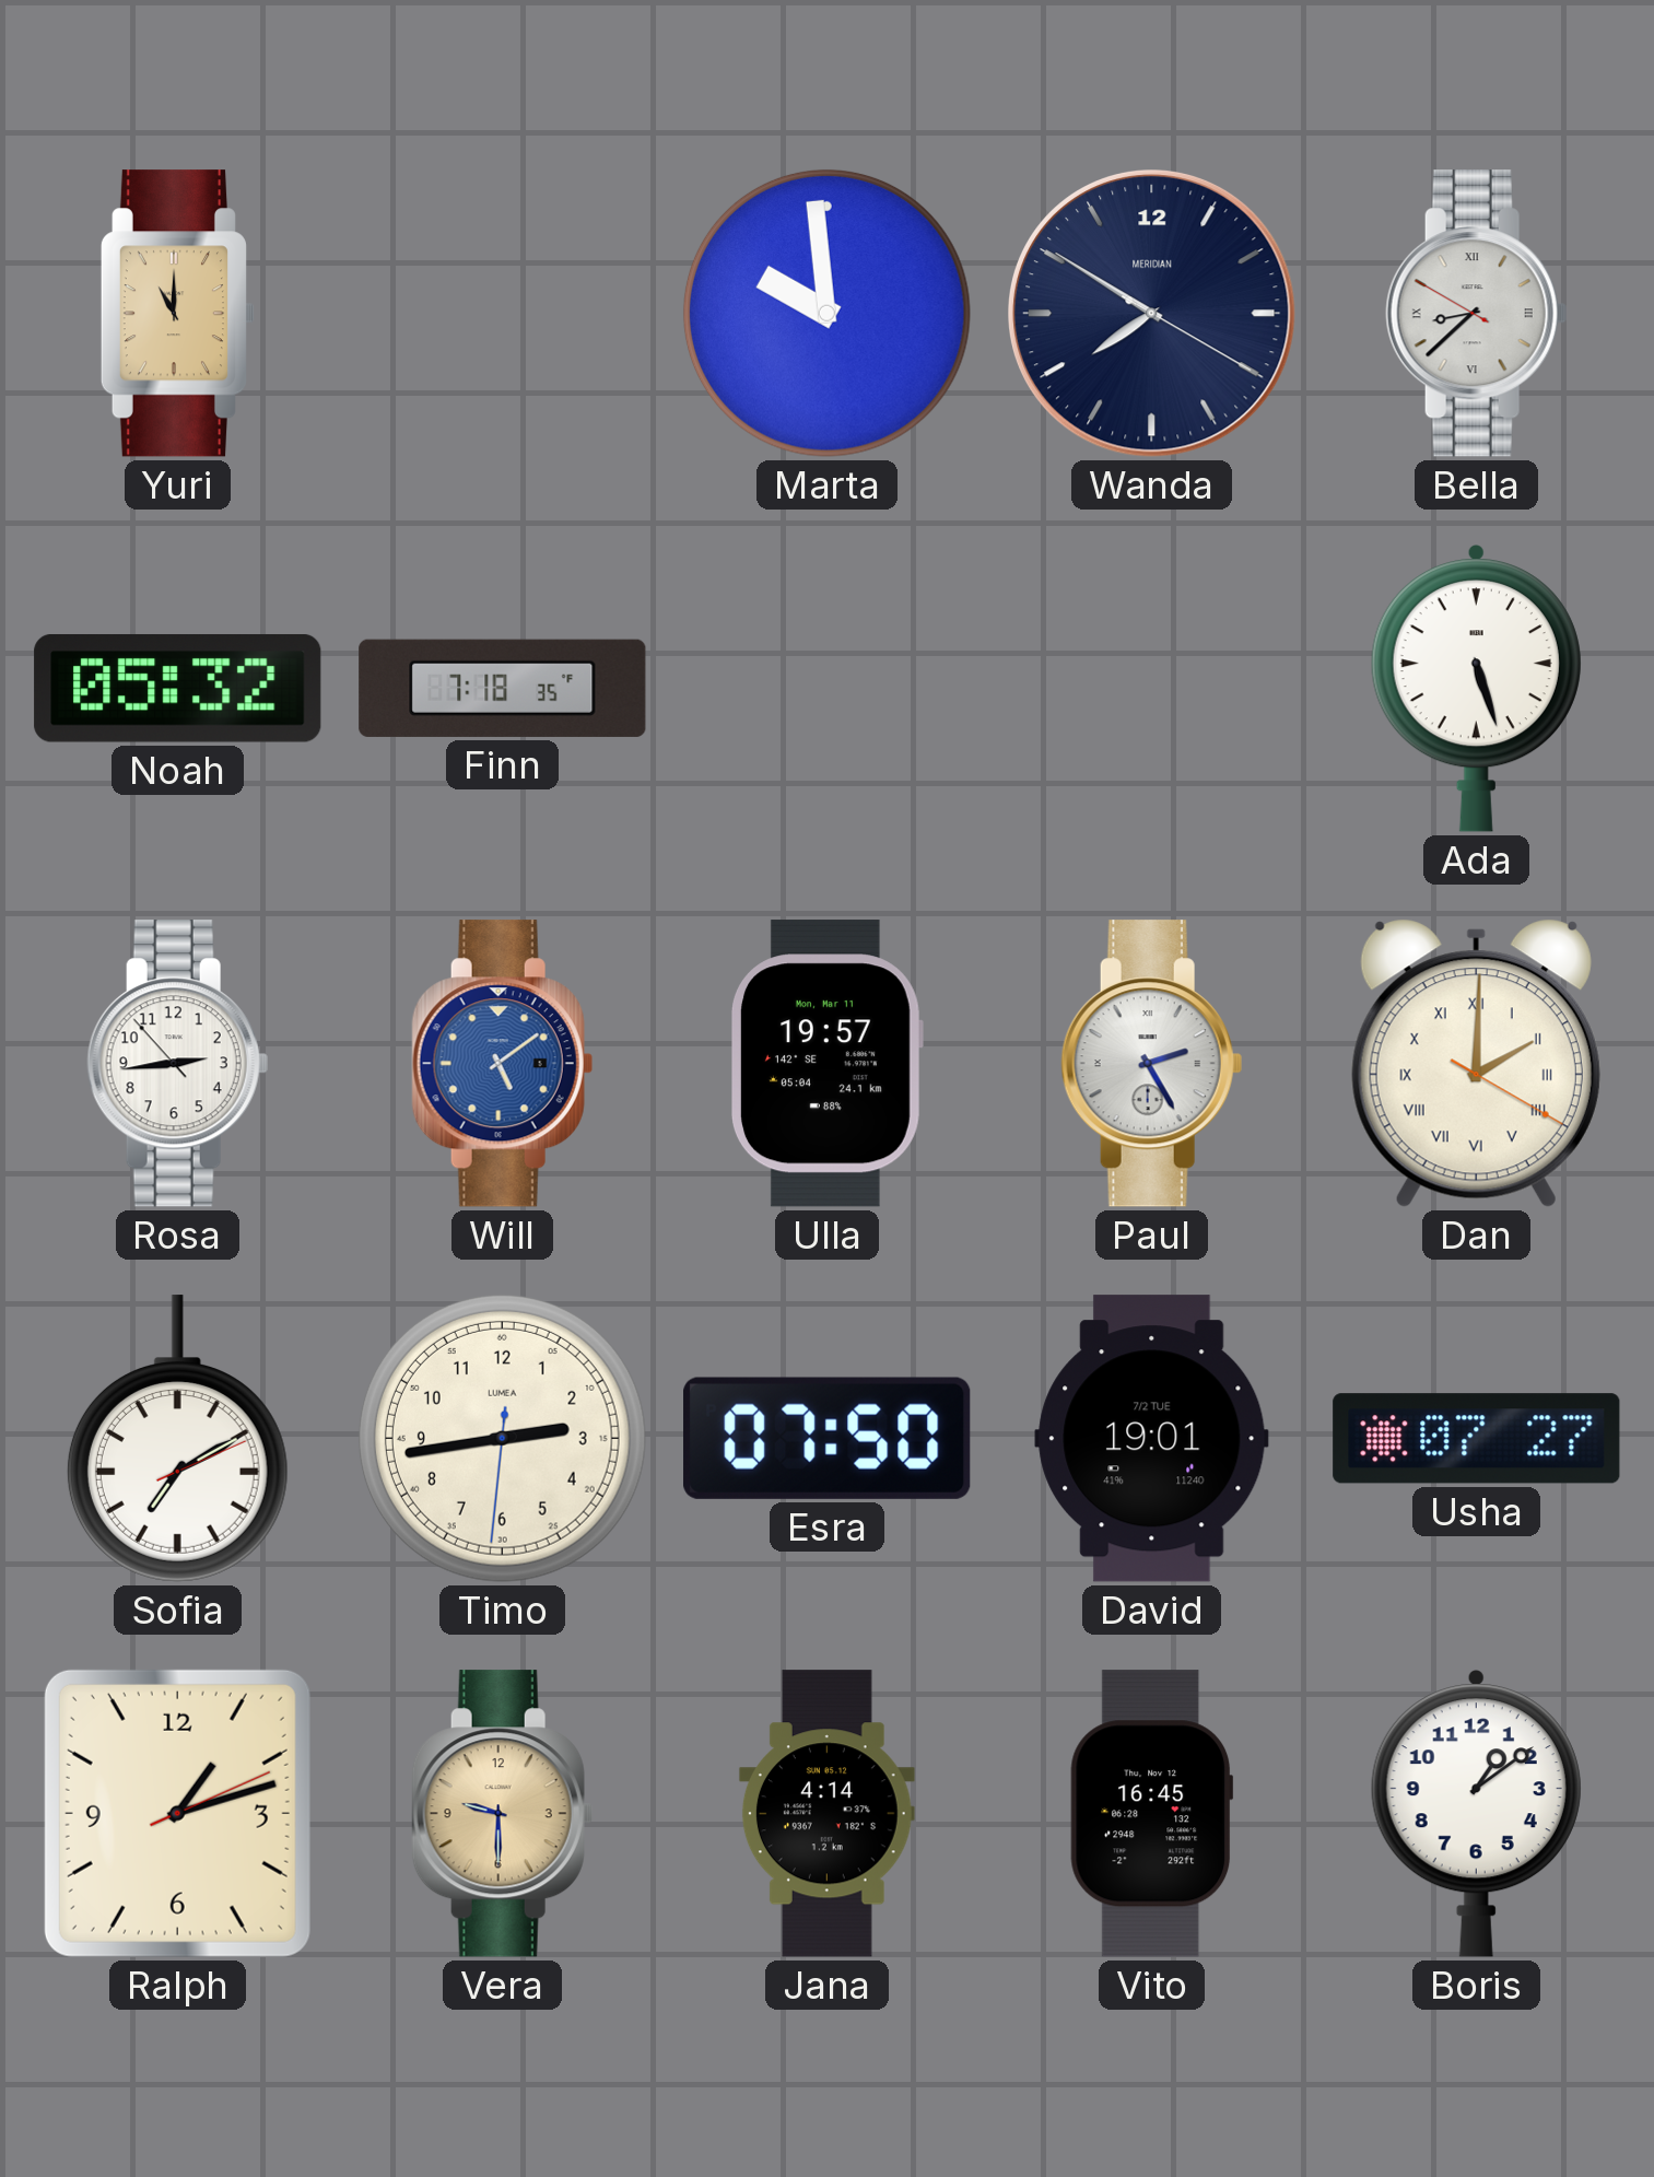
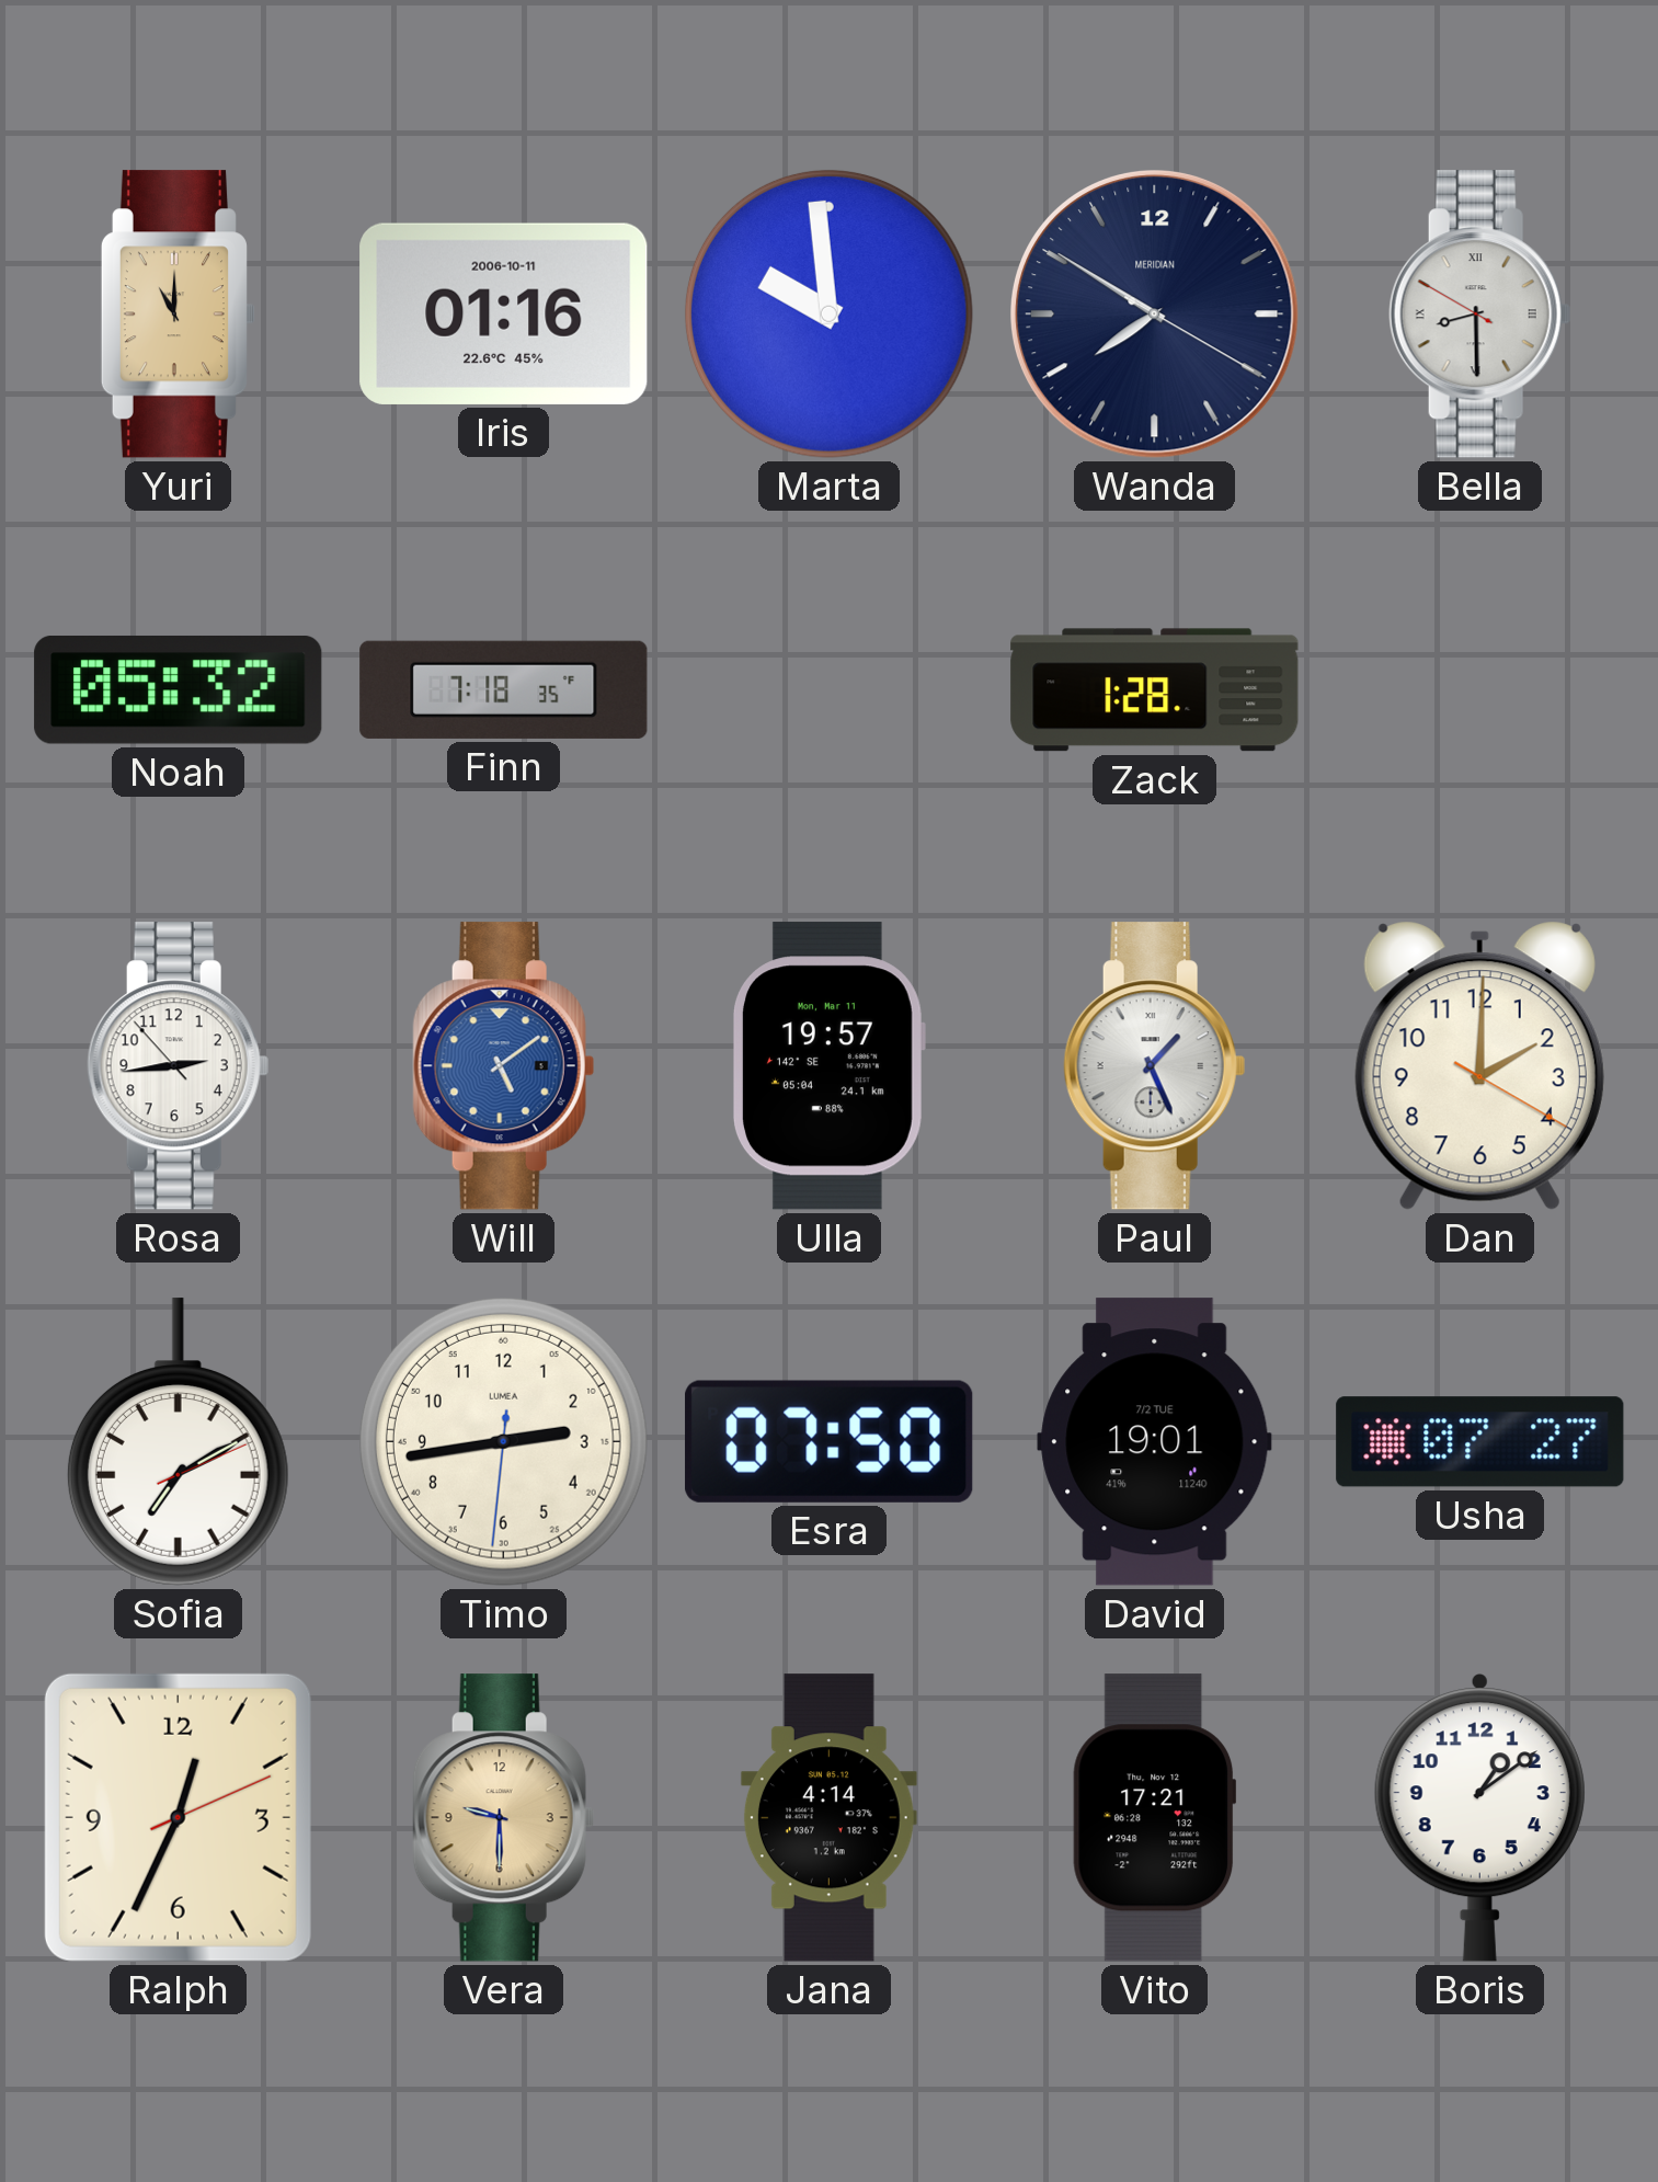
Iris: none -> 01:16
Bella: 8:37 -> 8:29
Zack: none -> 1:28
Ada: 5:27 -> none
Paul: 2:25 -> 1:26
Dan numerals: Roman -> Arabic
Ralph: 1:12 -> 12:34
Vito: 16:45 -> 17:21
